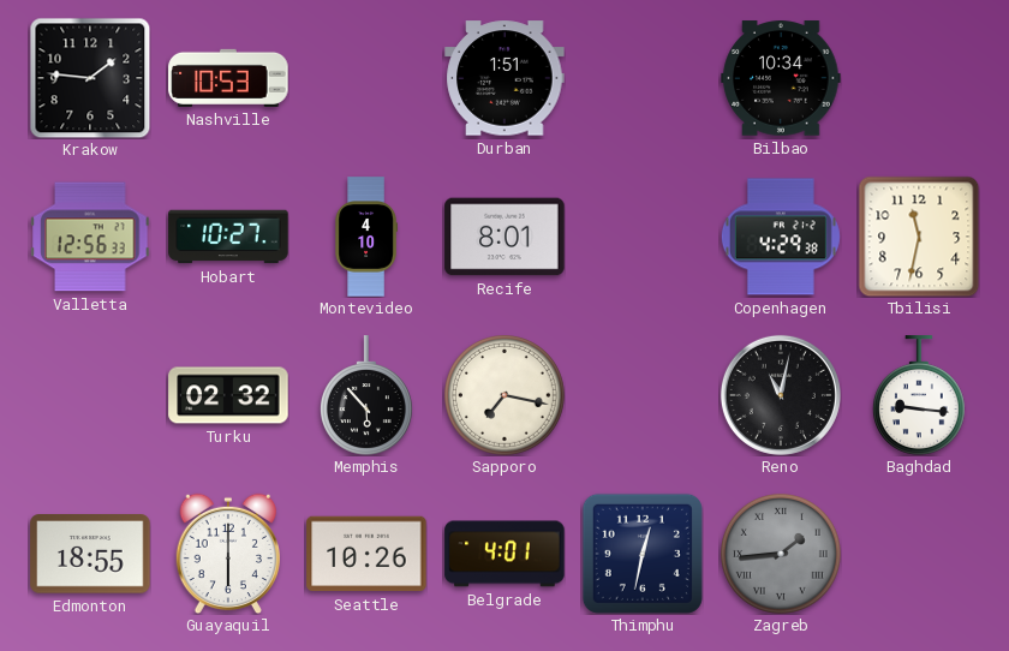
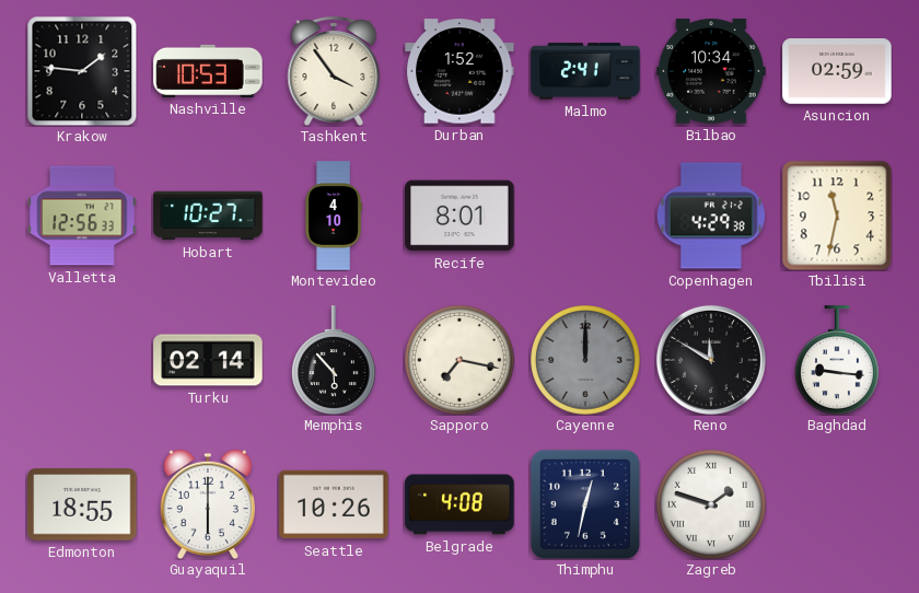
Tashkent: none -> 3:54
Durban: 1:51 -> 1:52
Malmo: none -> 2:41
Asuncion: none -> 02:59
Turku: 02:32 -> 02:14
Cayenne: none -> 12:00
Reno: 11:02 -> 11:50
Belgrade: 4:01 -> 4:08
Zagreb: 1:44 -> 1:48
Zagreb dial: grey -> white
